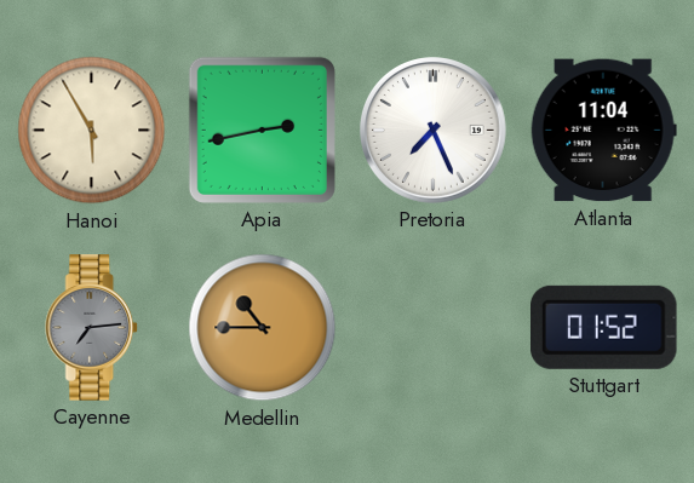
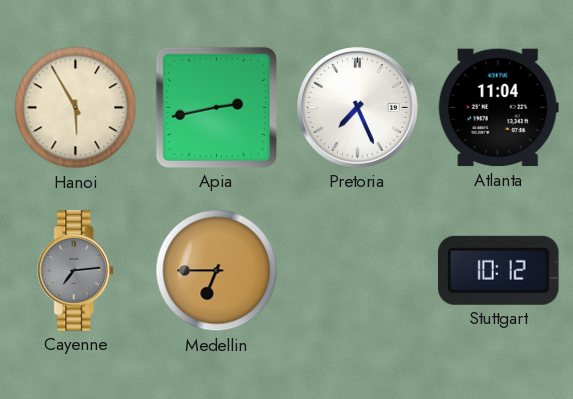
Medellin: 10:45 -> 6:45
Stuttgart: 01:52 -> 10:12
